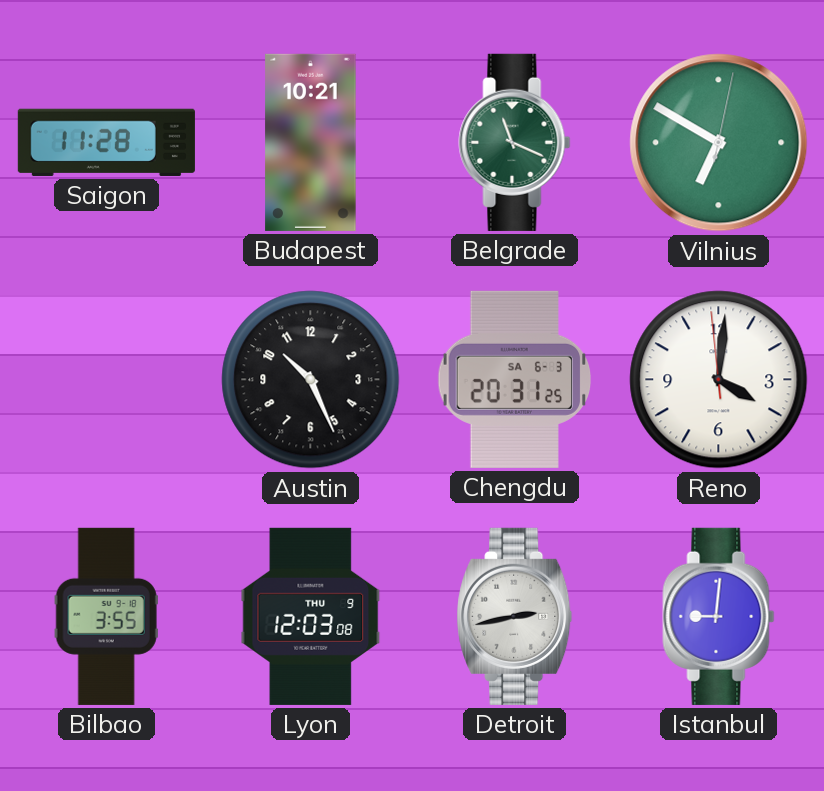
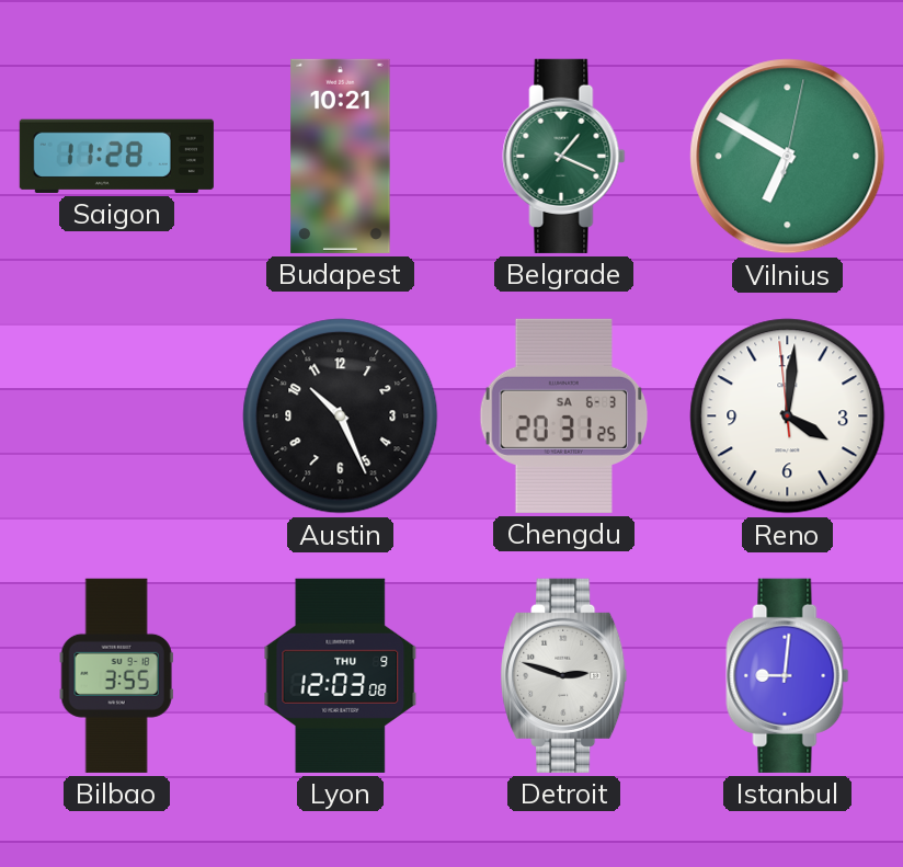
Belgrade: 11:19 -> 1:19
Detroit: 2:43 -> 2:48
